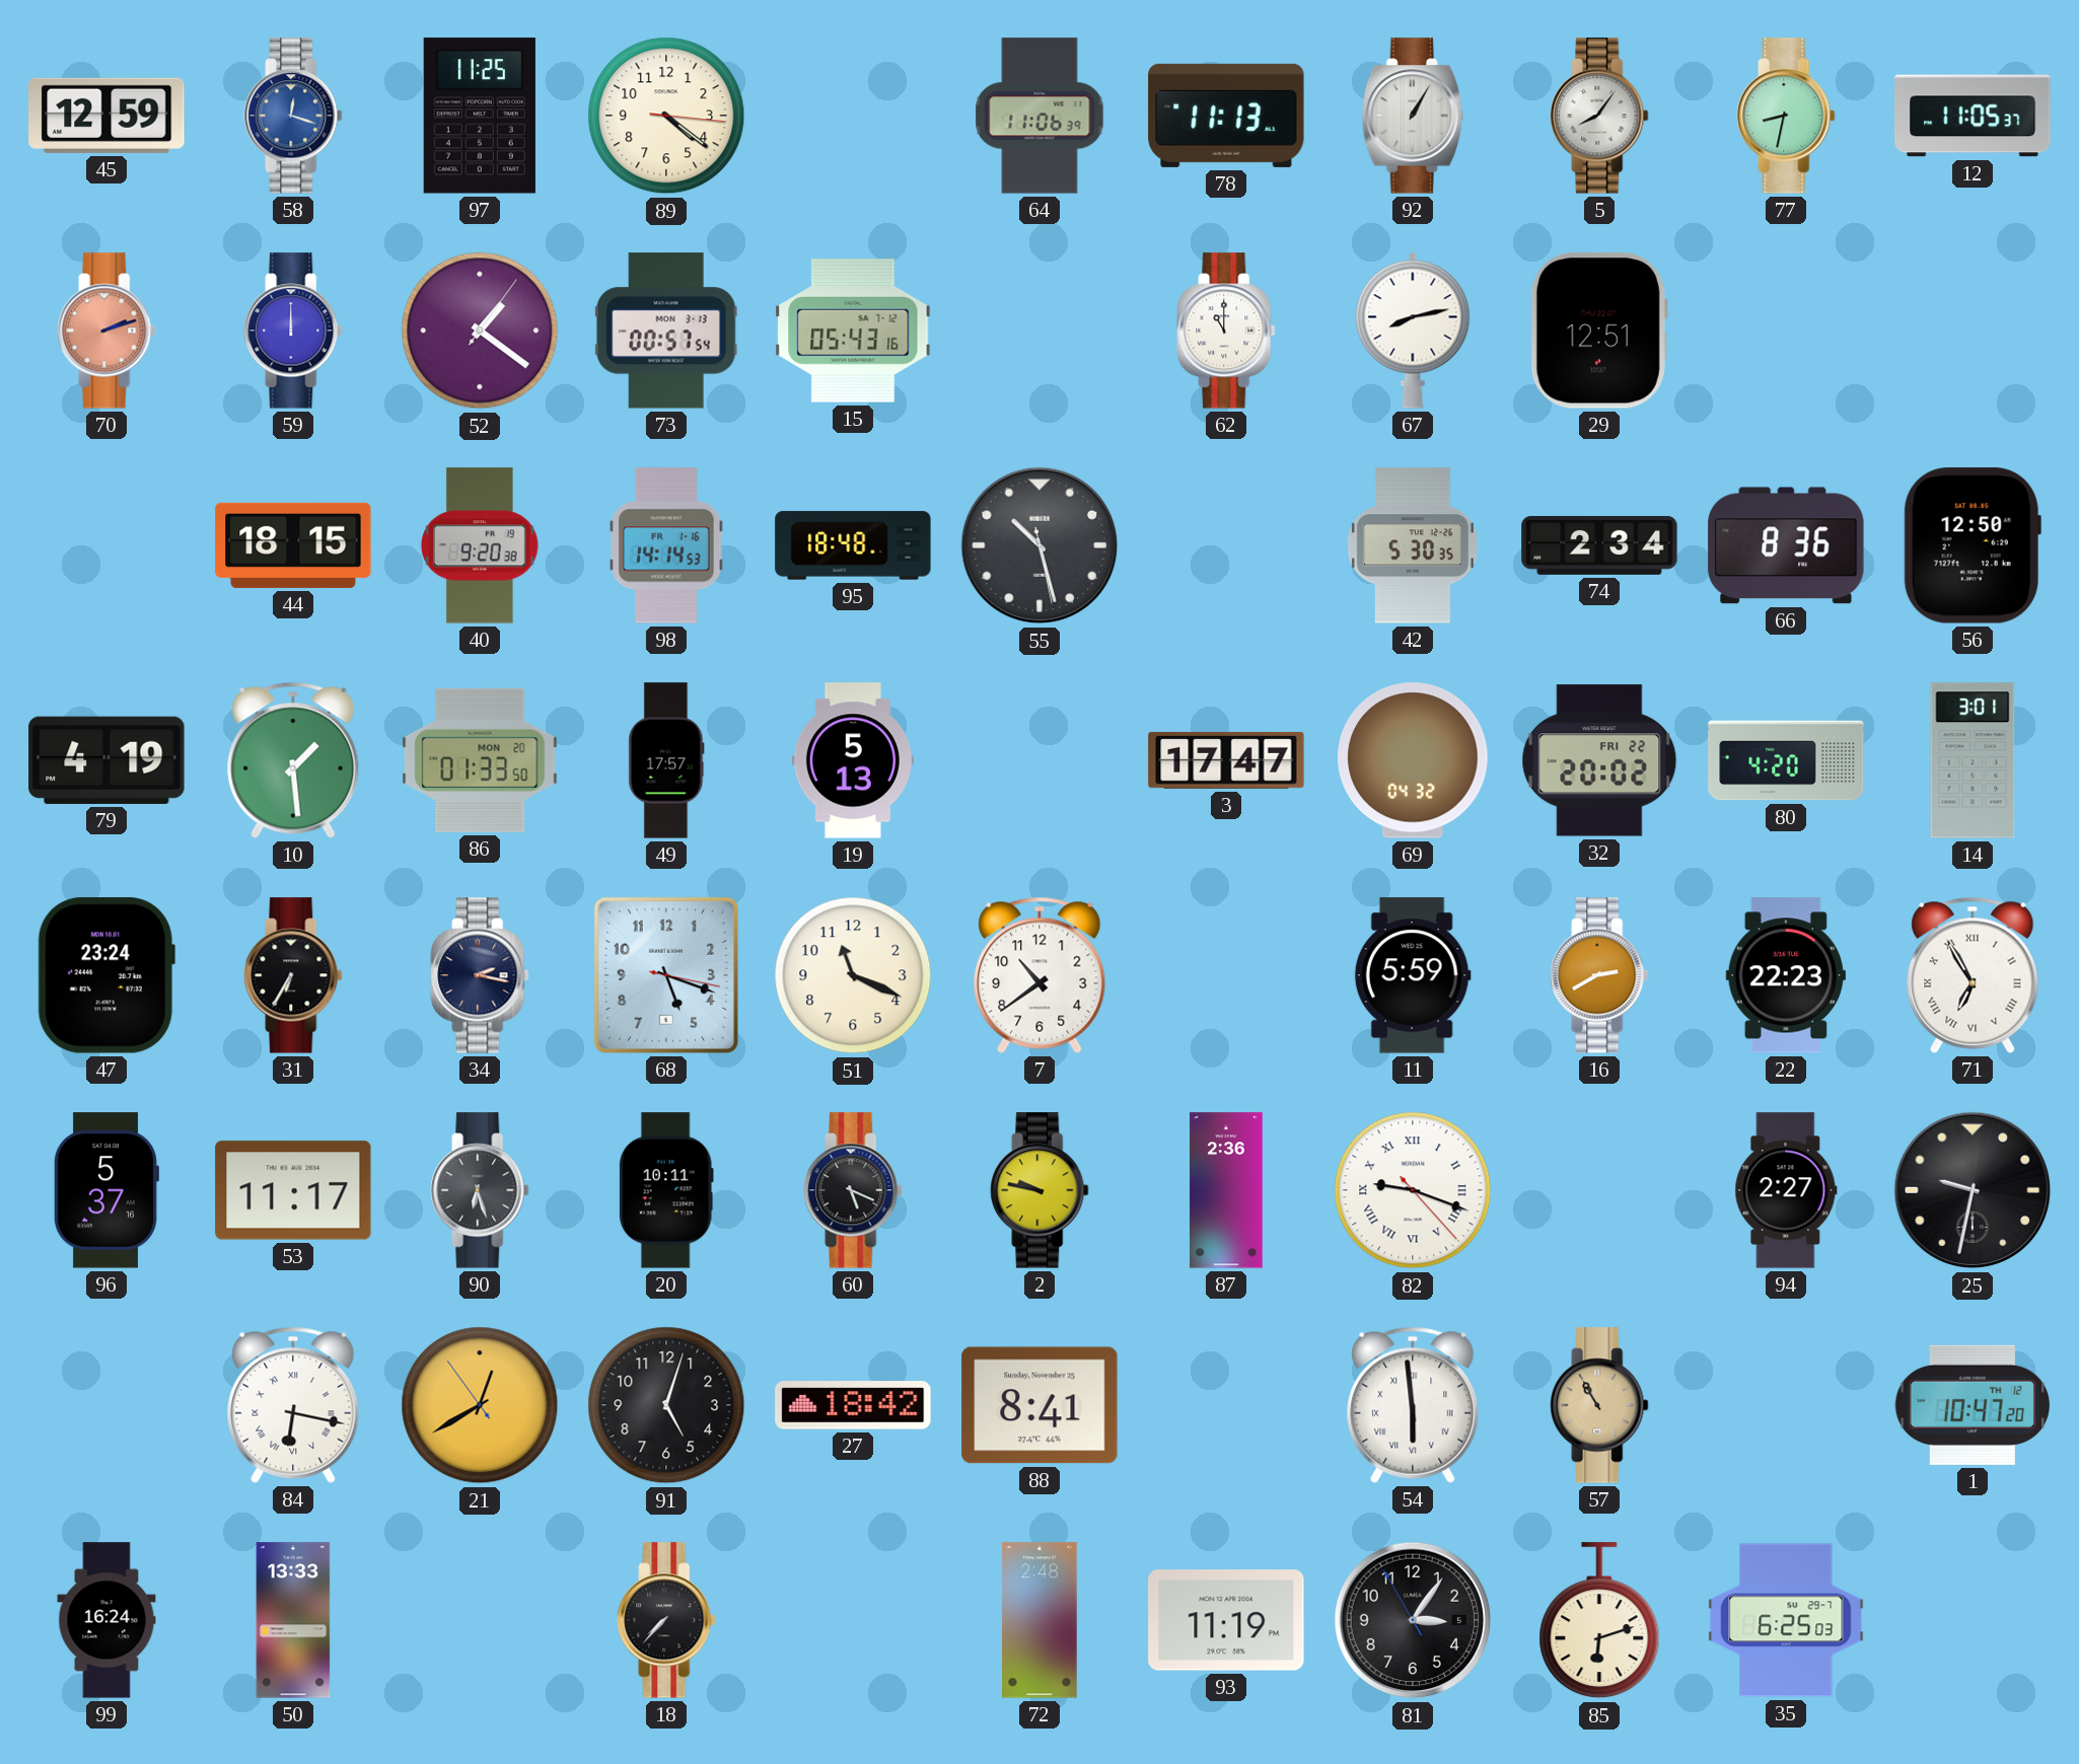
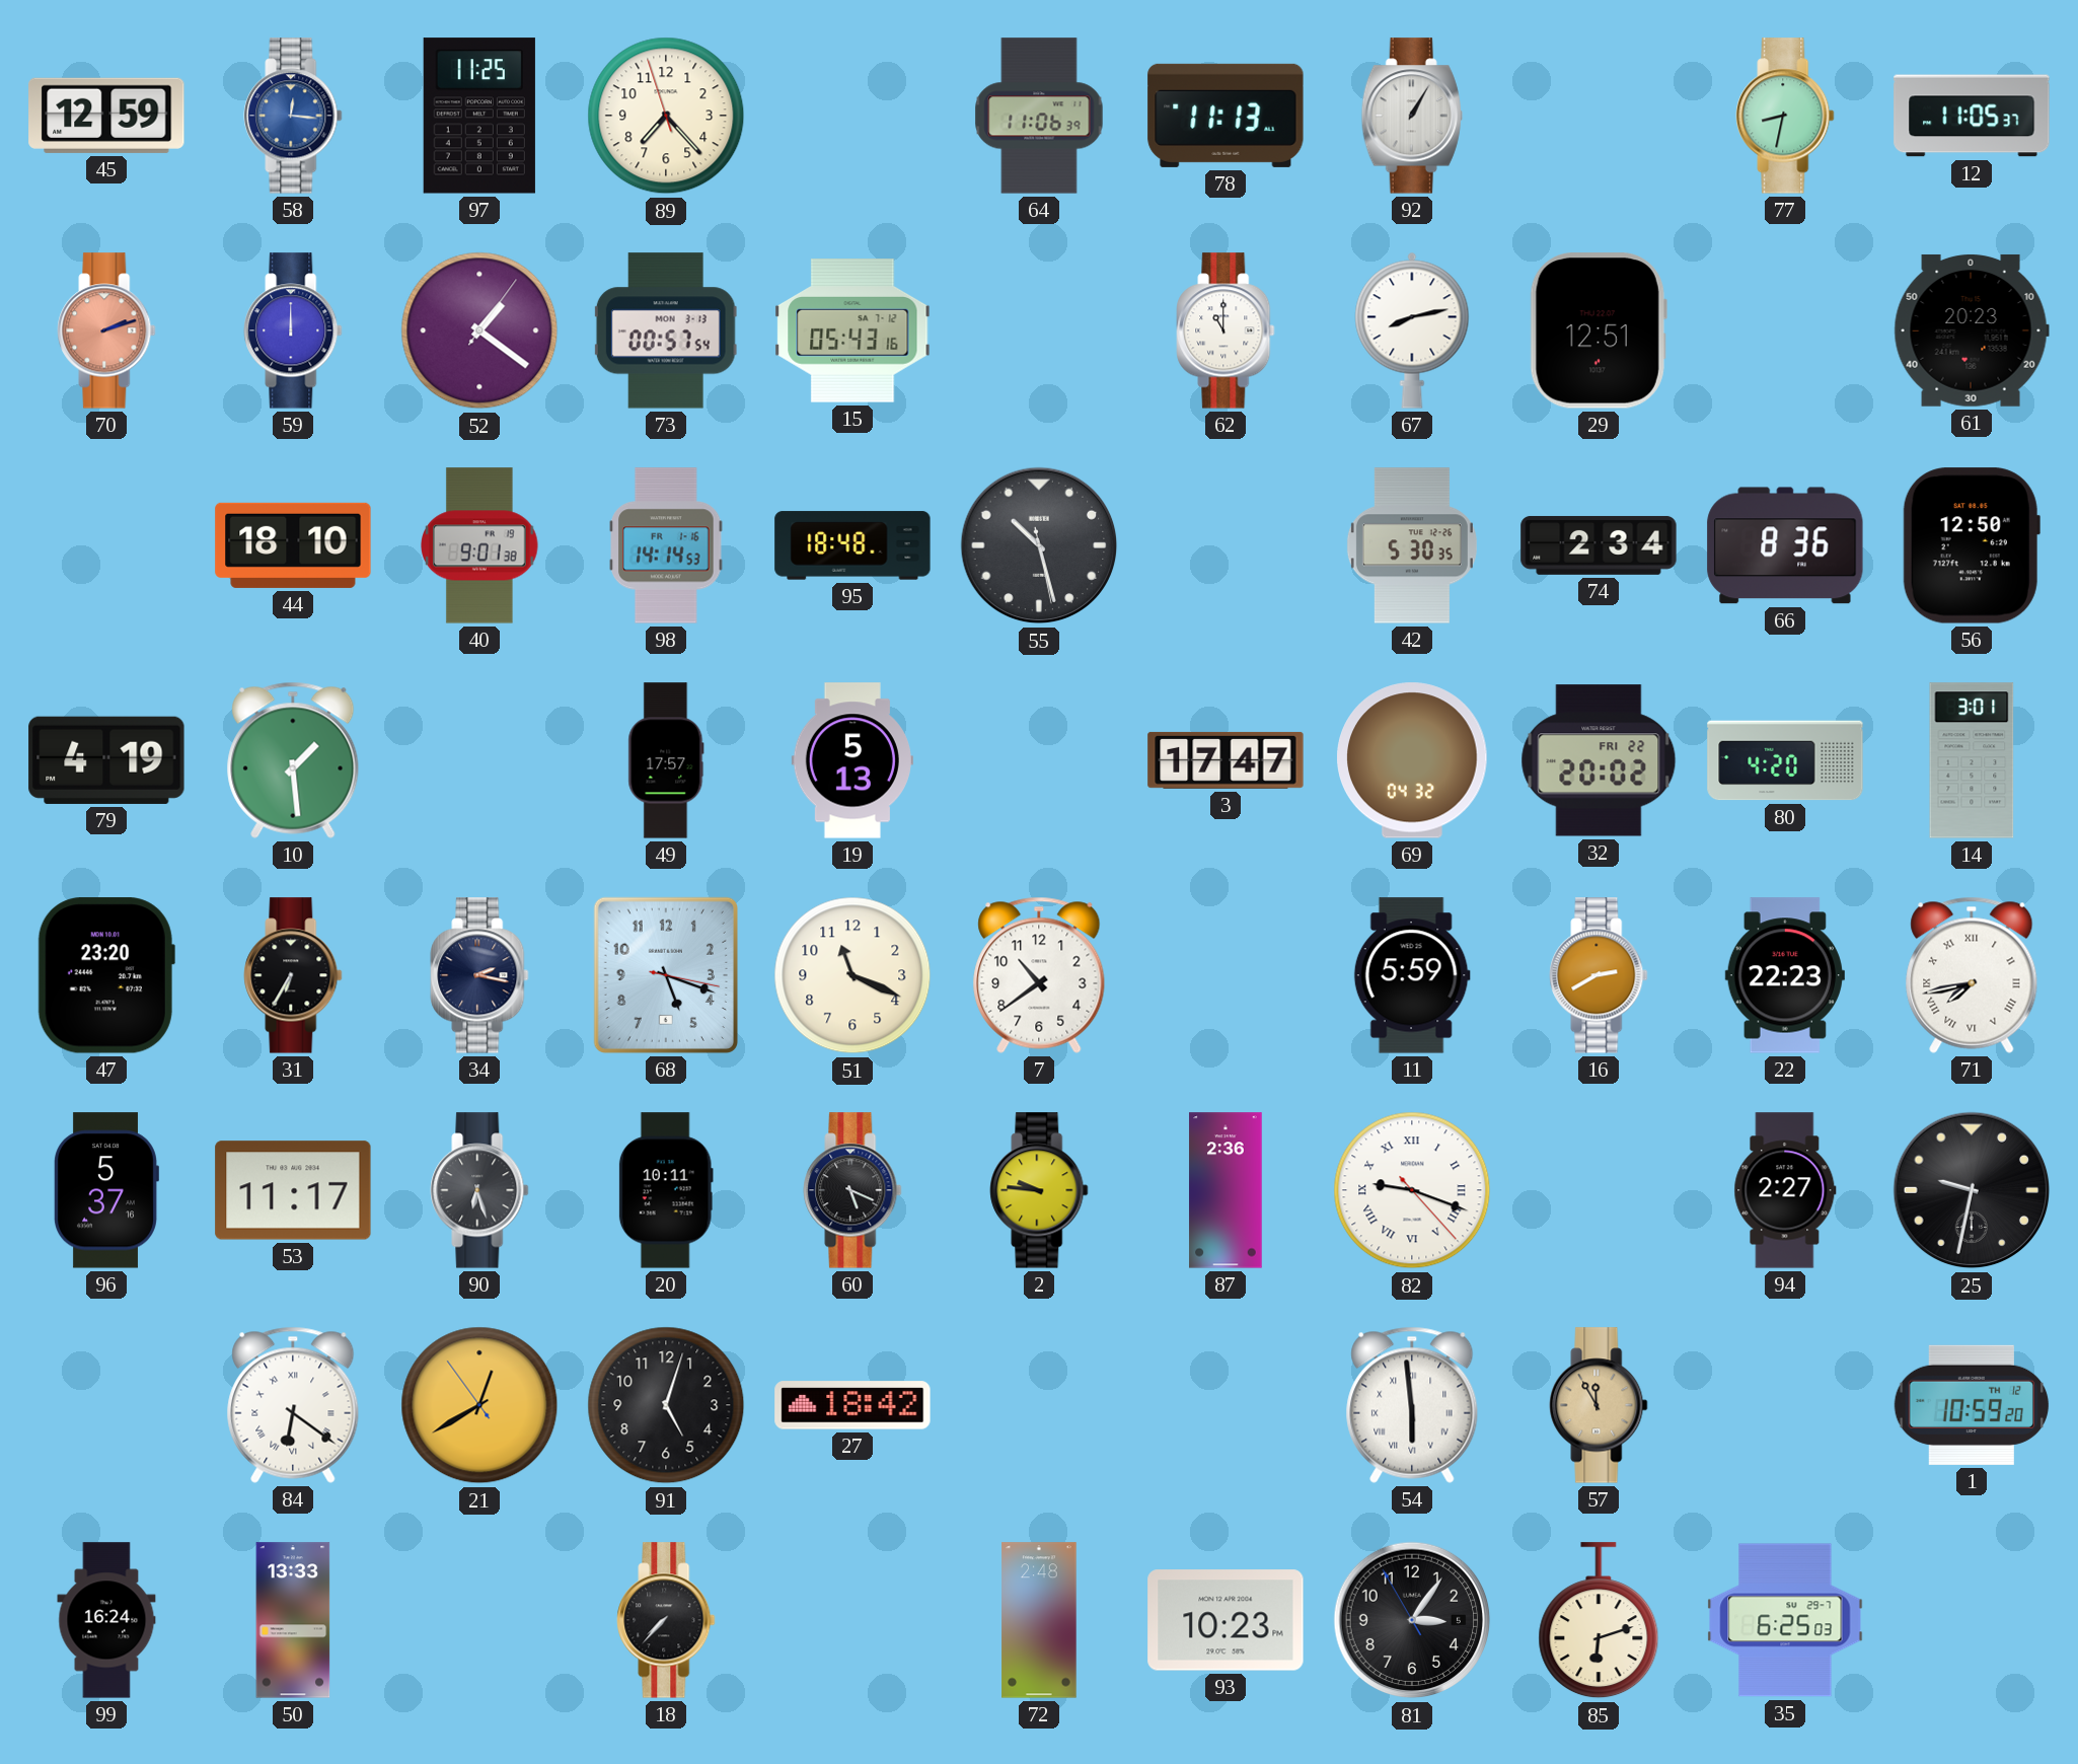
58: 12:18 -> 12:16
89: 4:21 -> 7:22
5: 8:06 -> none
61: none -> 20:23
44: 18:15 -> 18:10
40: 9:20 -> 9:01
86: 01:33 -> none
47: 23:24 -> 23:20
71: 6:55 -> 7:43
2: 9:47 -> 9:46
84: 6:17 -> 6:21
88: 8:41 -> none
57: 10:55 -> 11:55
1: 10:47 -> 10:59
93: 11:19 -> 10:23
